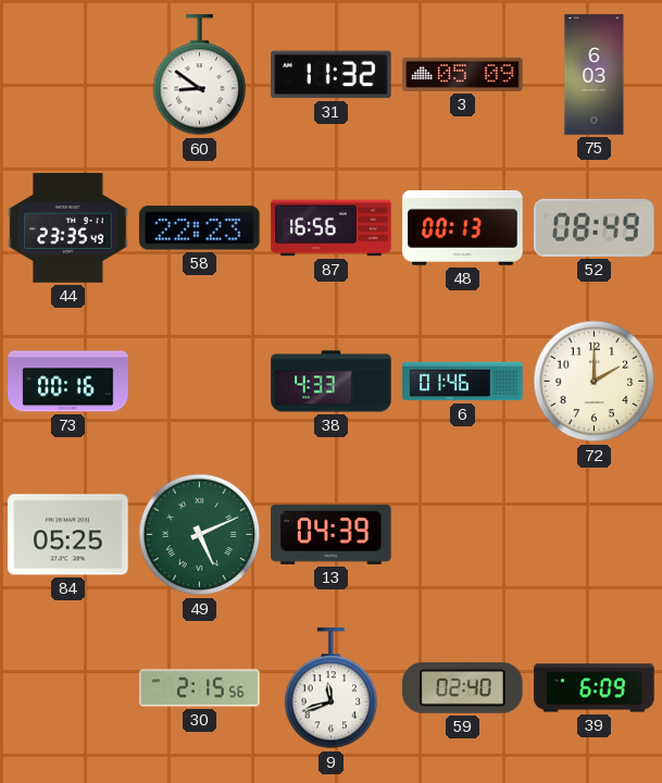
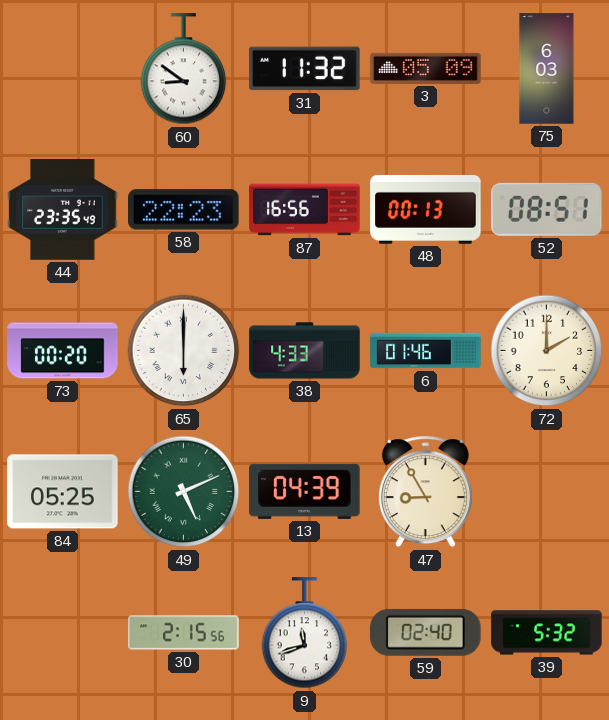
52: 08:49 -> 08:51
73: 00:16 -> 00:20
65: none -> 6:00
47: none -> 8:55
39: 6:09 -> 5:32
